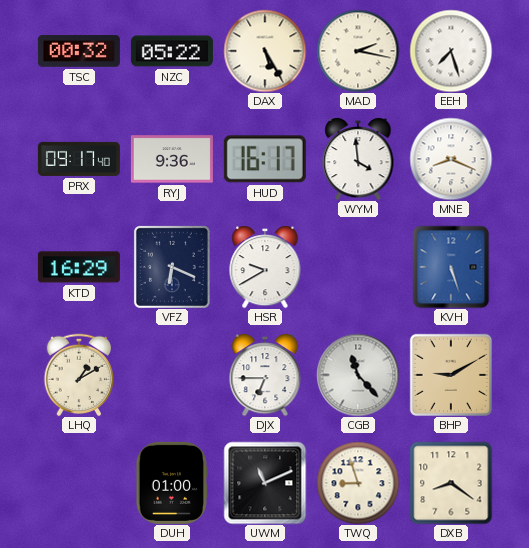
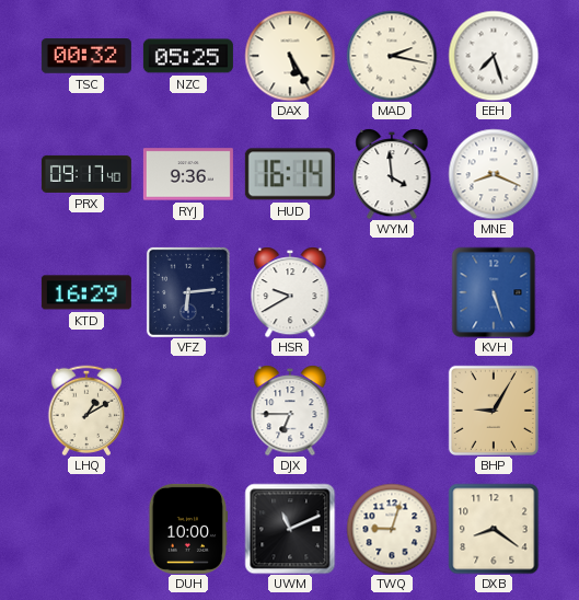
NZC: 05:22 -> 05:25
HUD: 16:17 -> 16:14
VFZ: 6:19 -> 6:14
CGB: 11:23 -> none
BHP: 9:10 -> 9:05
DUH: 01:00 -> 10:00
TWQ: 8:57 -> 9:03
